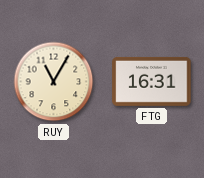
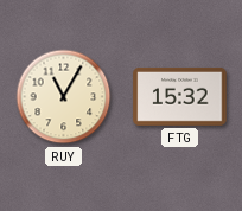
FTG: 16:31 -> 15:32
